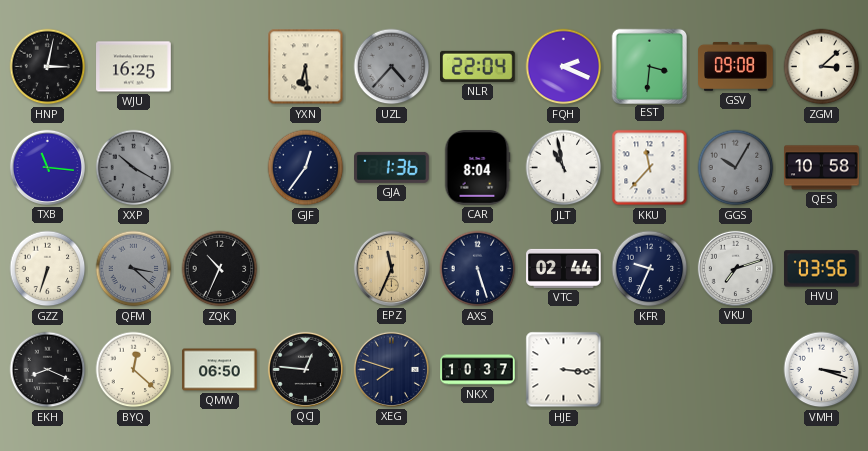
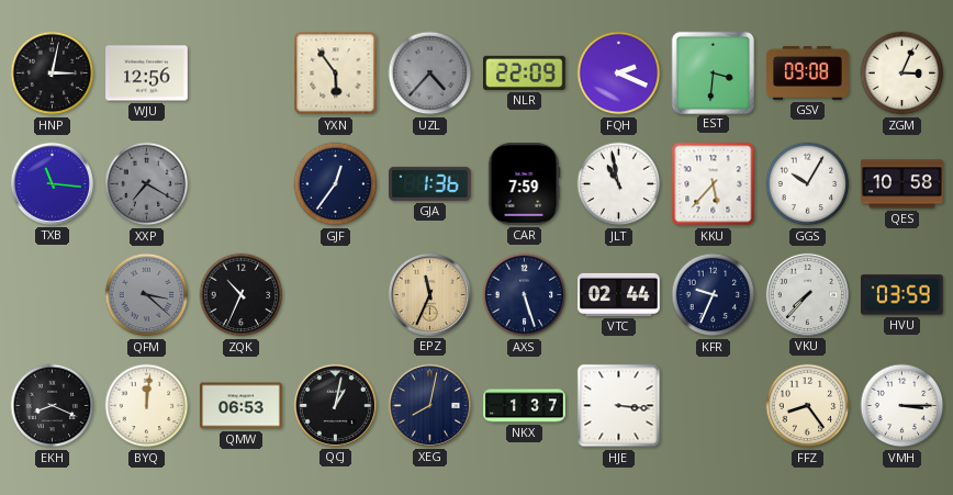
WJU: 16:25 -> 12:56
YXN: 6:29 -> 5:54
NLR: 22:04 -> 22:09
ZGM: 3:08 -> 3:04
XXP: 10:20 -> 7:20
CAR: 8:04 -> 7:59
KKU: 11:37 -> 5:37
GGS dial: grey -> white
GZZ: 6:33 -> none
VKU: 7:12 -> 7:37
HVU: 03:56 -> 03:59
BYQ: 12:22 -> 12:01
QMW: 06:50 -> 06:53
QCJ: 12:46 -> 1:02
XEG: 7:48 -> 8:02
NKX: 10:37 -> 1:37
FFZ: none -> 8:24
VMH: 3:18 -> 3:15
